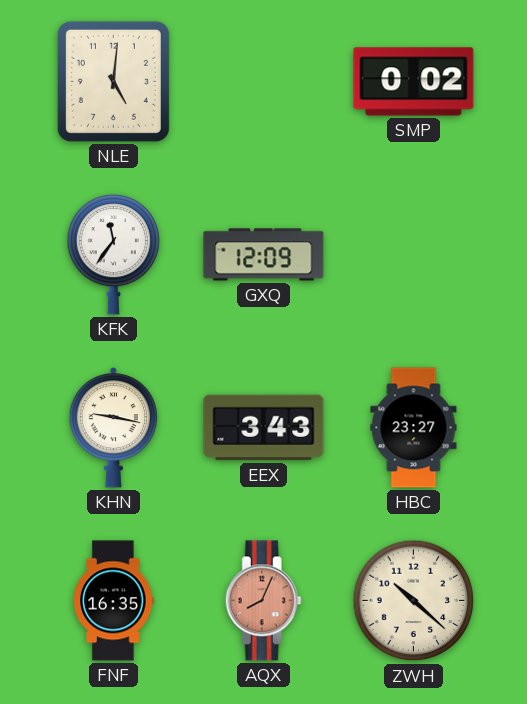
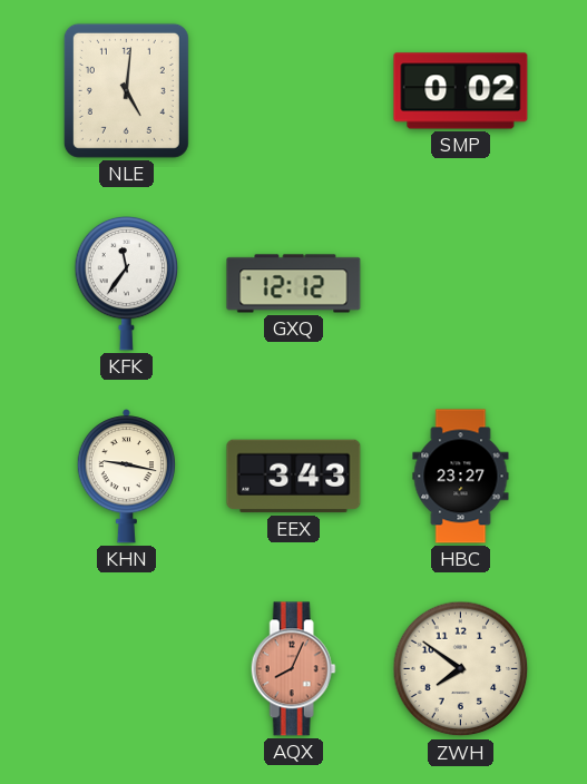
GXQ: 12:09 -> 12:12
FNF: 16:35 -> none
ZWH: 10:22 -> 7:51
